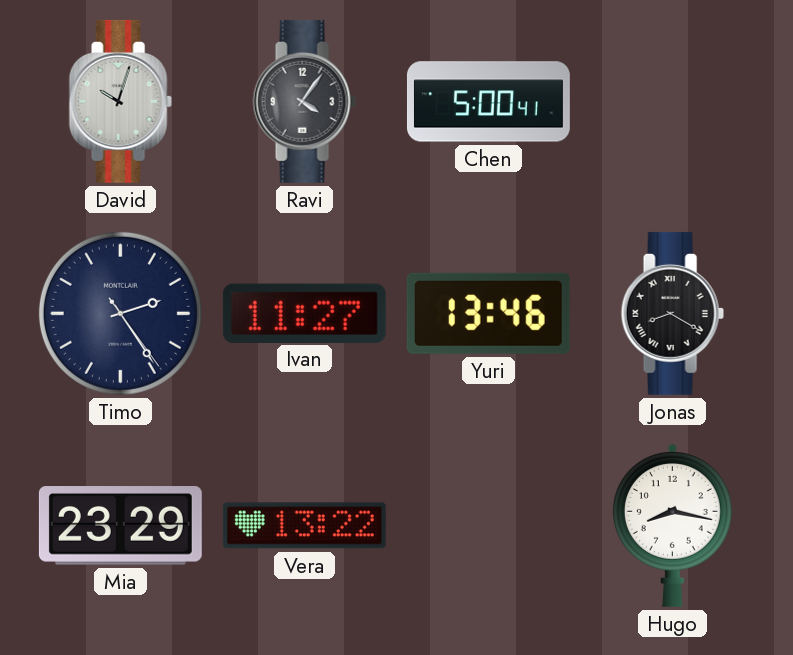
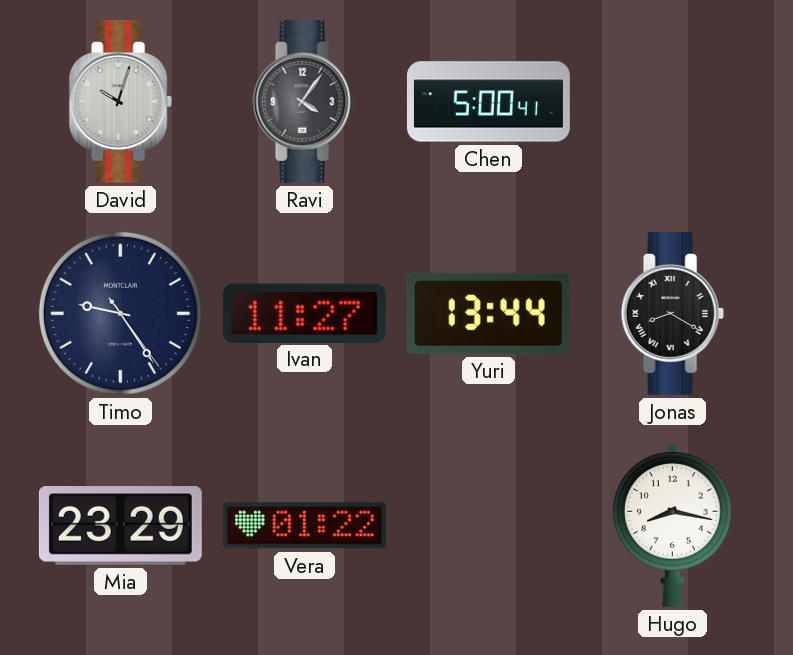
Timo: 2:24 -> 9:24
Yuri: 13:46 -> 13:44
Vera: 13:22 -> 01:22
